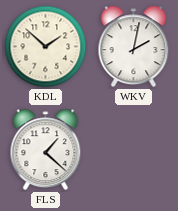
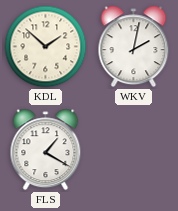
FLS: 1:22 -> 1:20
